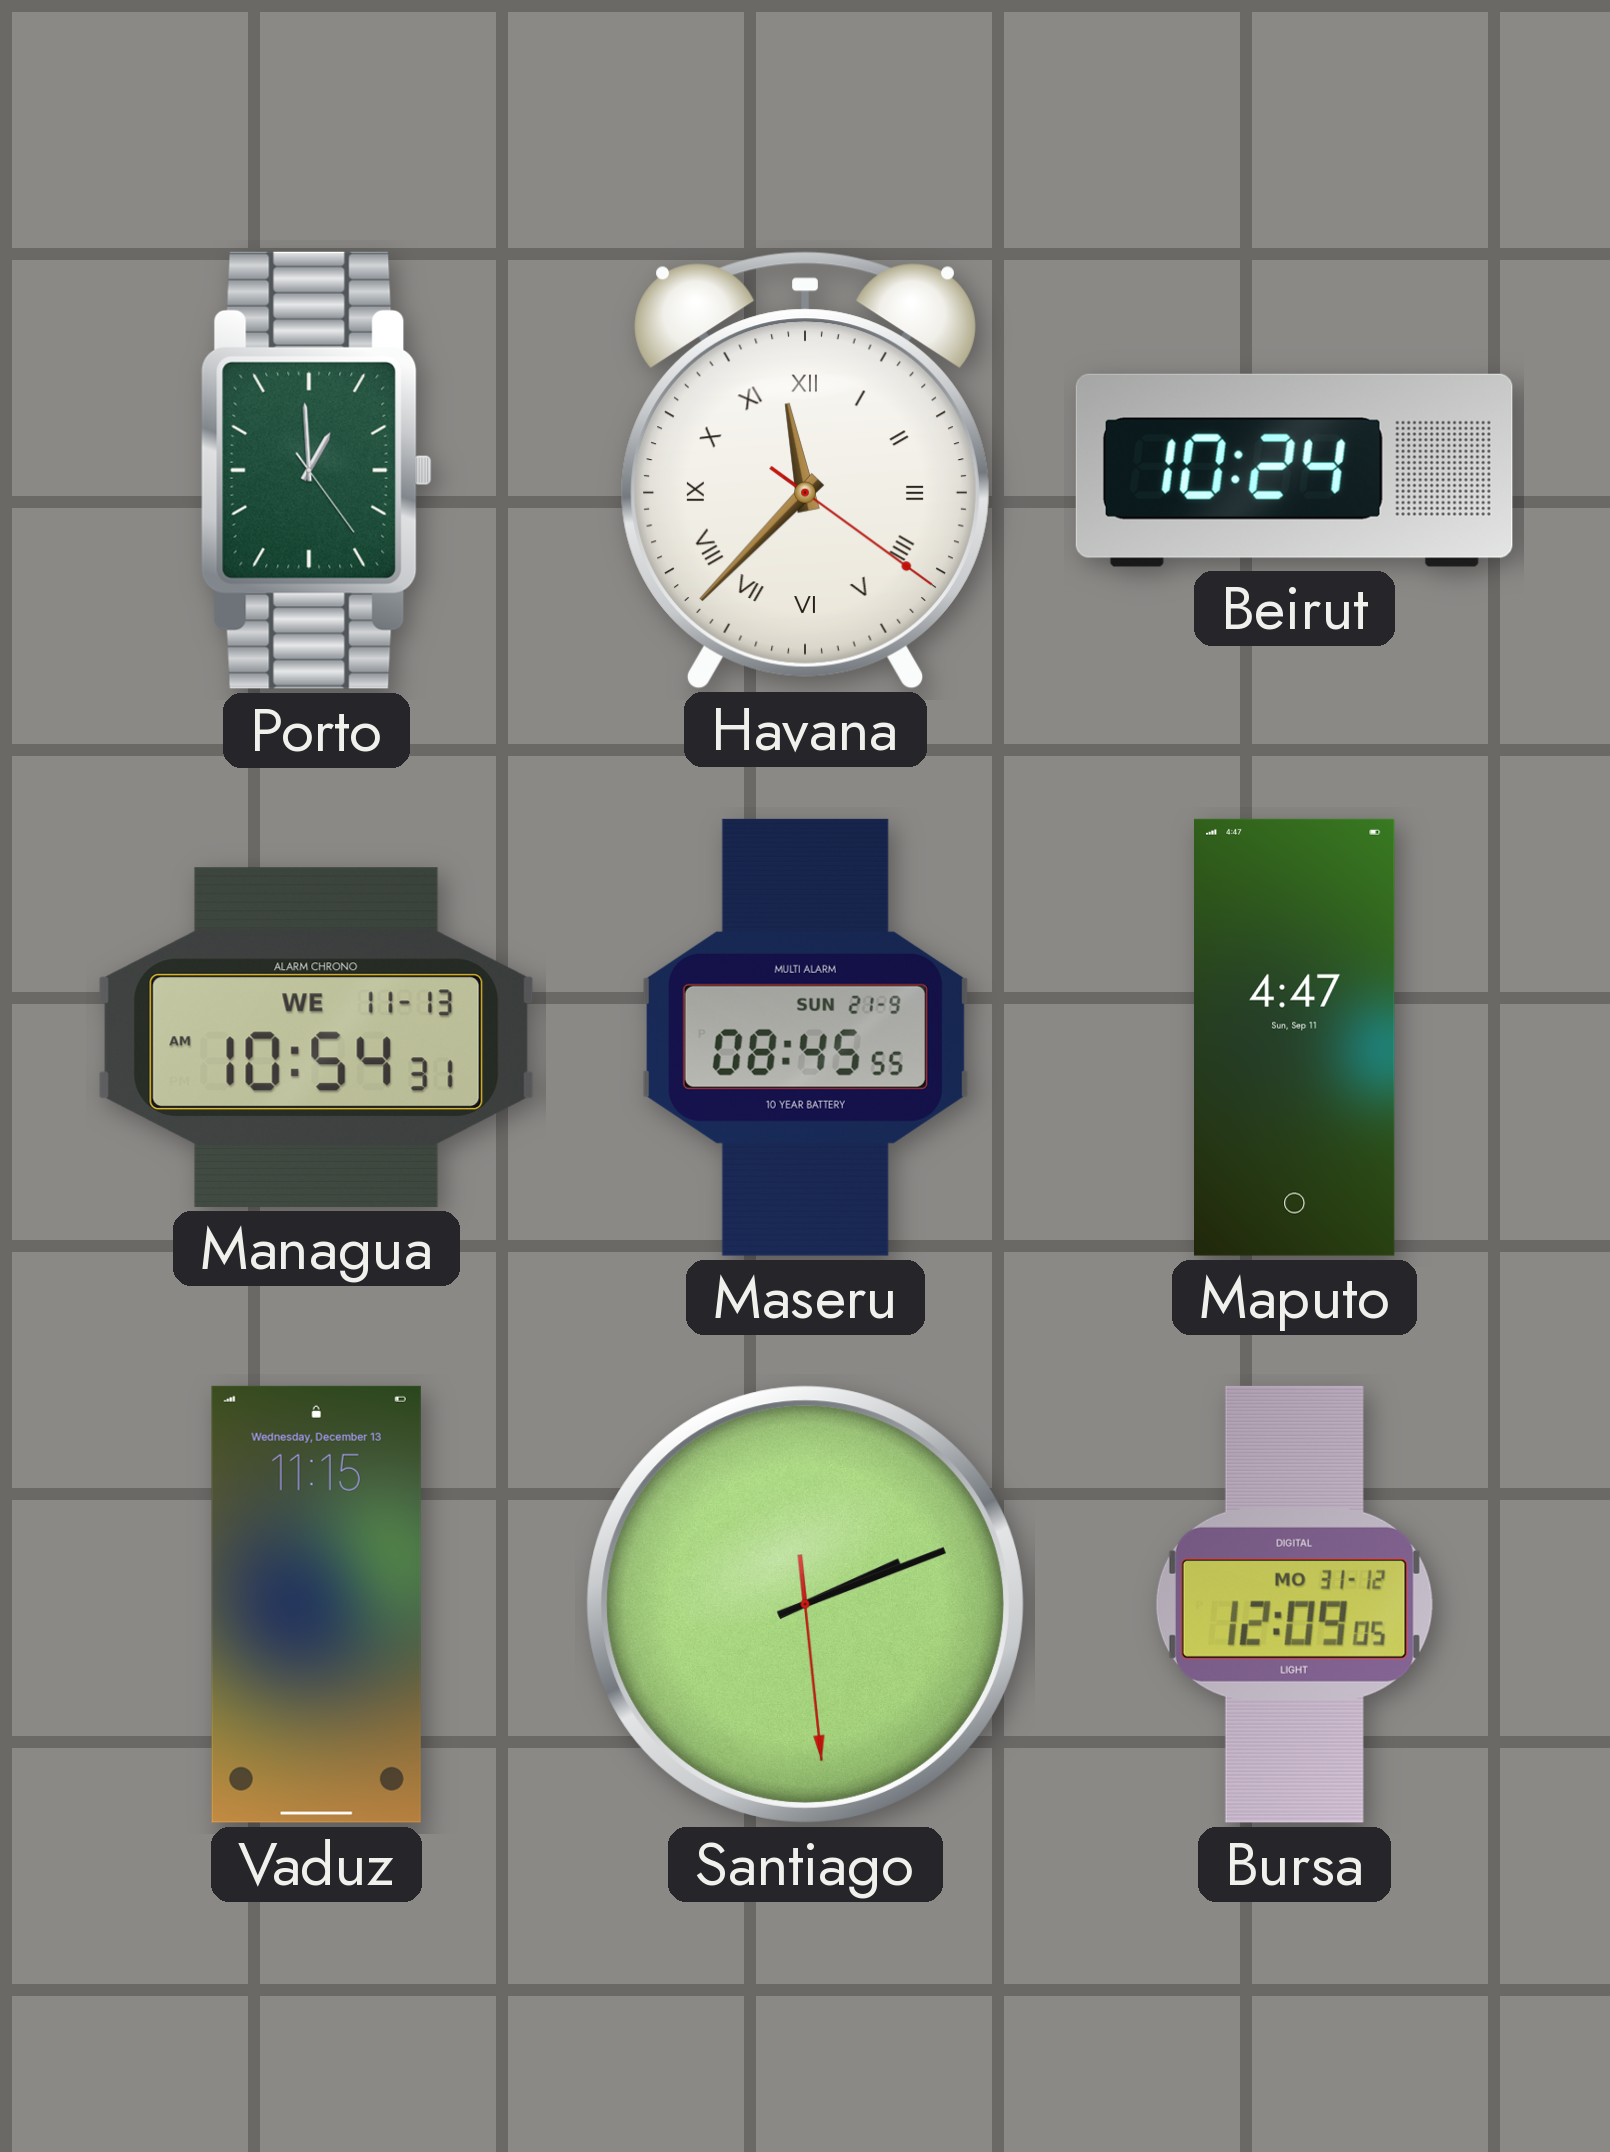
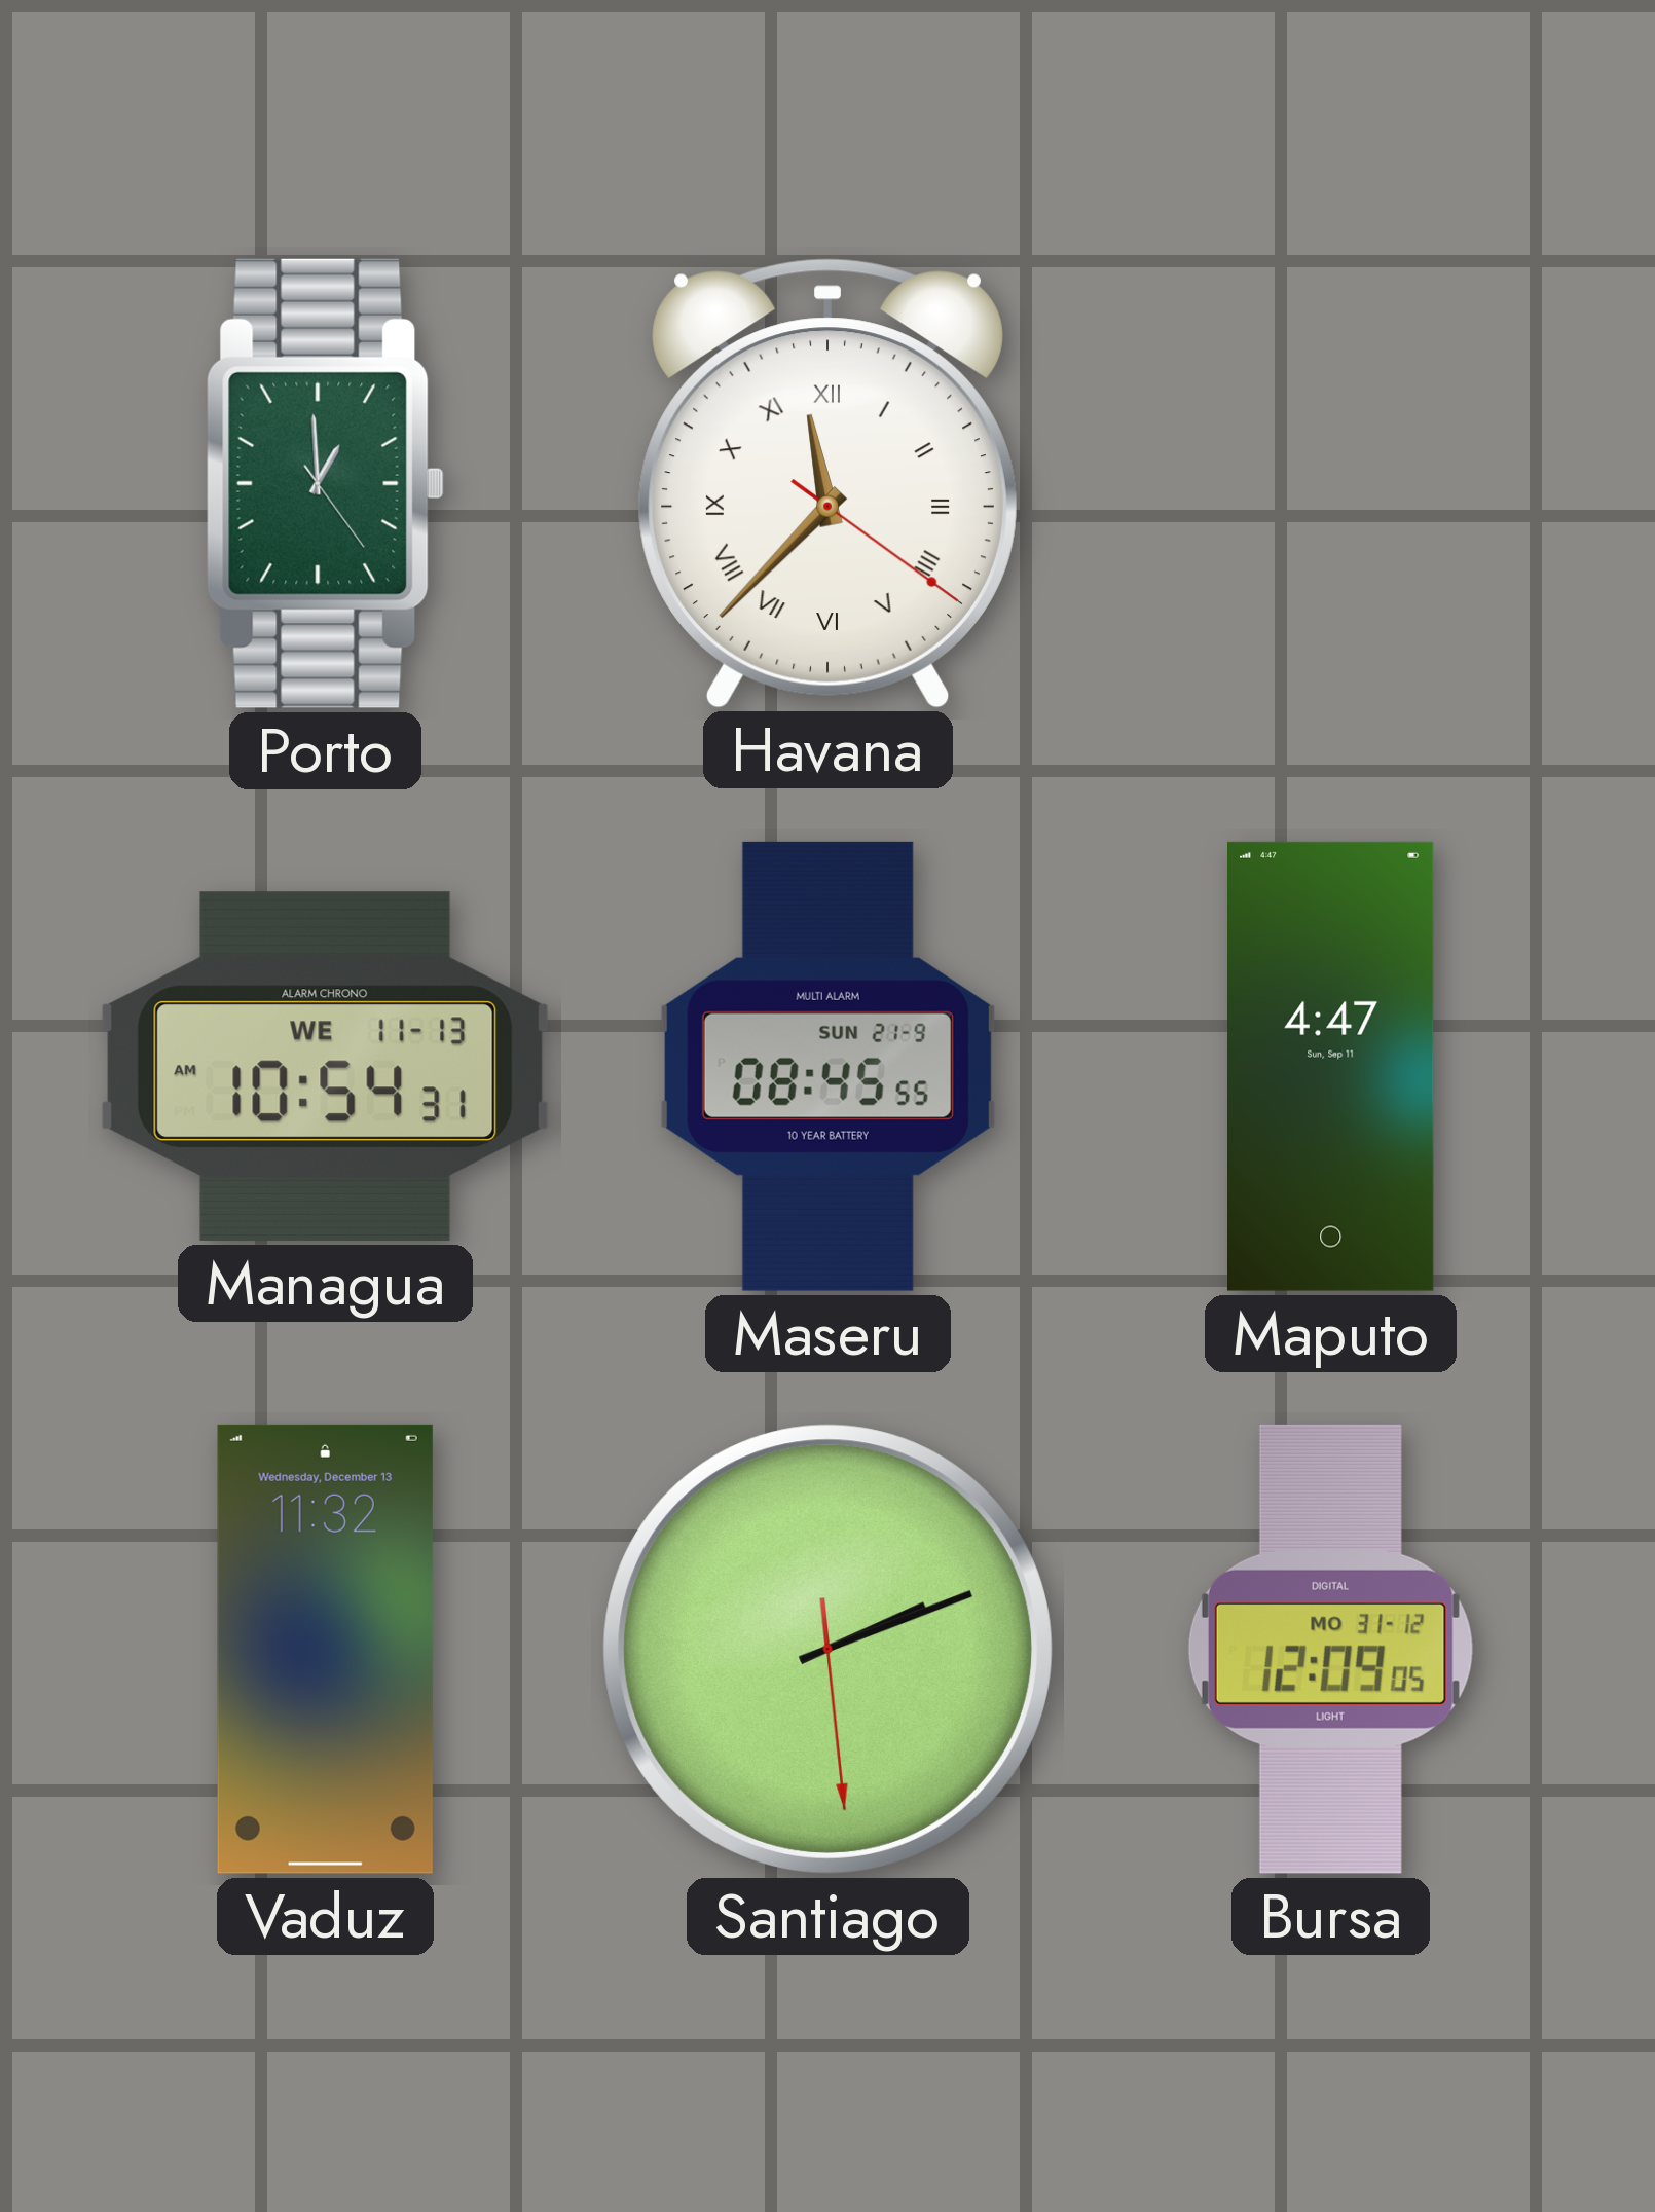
Beirut: 10:24 -> none
Vaduz: 11:15 -> 11:32
